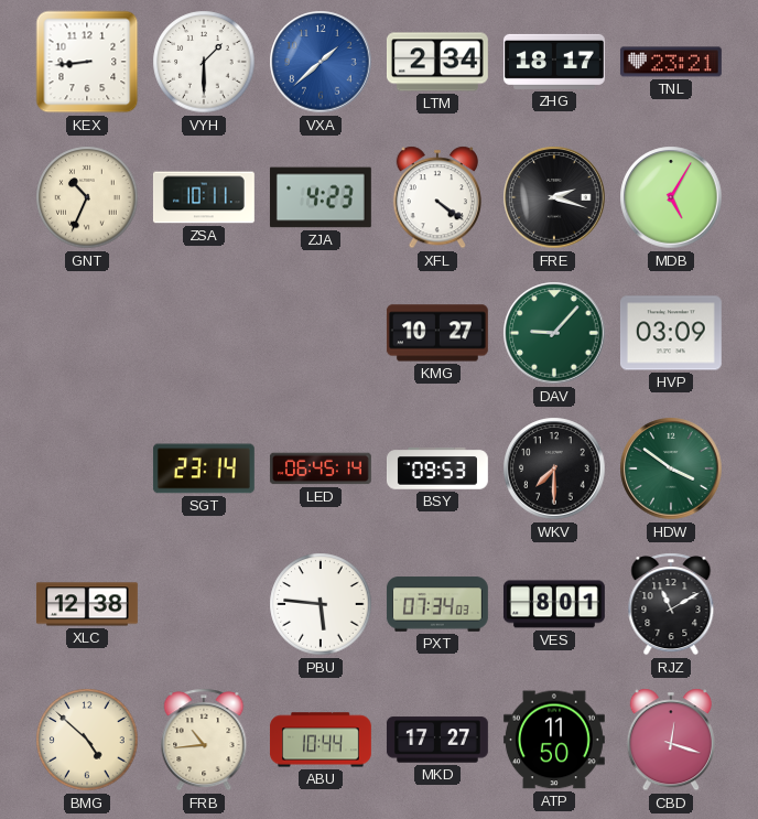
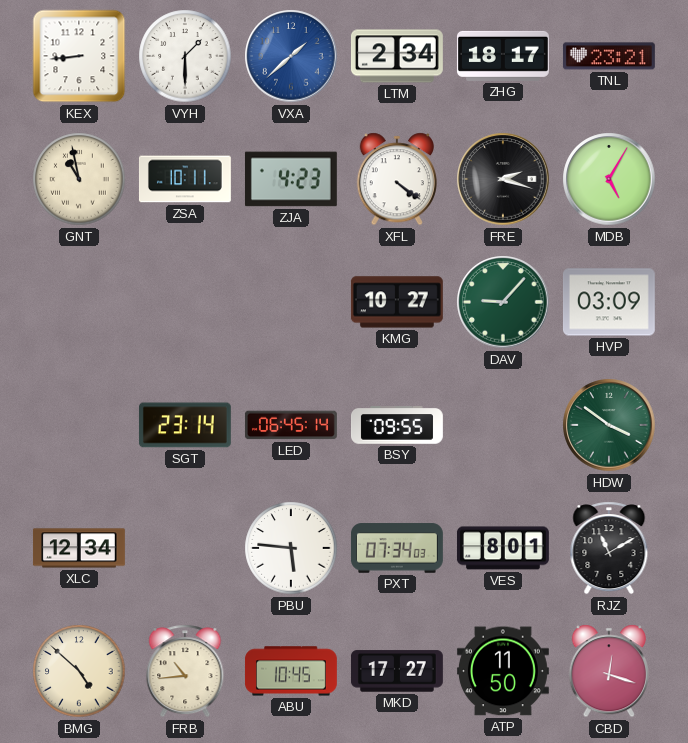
GNT: 10:34 -> 10:58
BSY: 09:53 -> 09:55
WKV: 7:30 -> none
XLC: 12:38 -> 12:34
ABU: 10:44 -> 10:45
